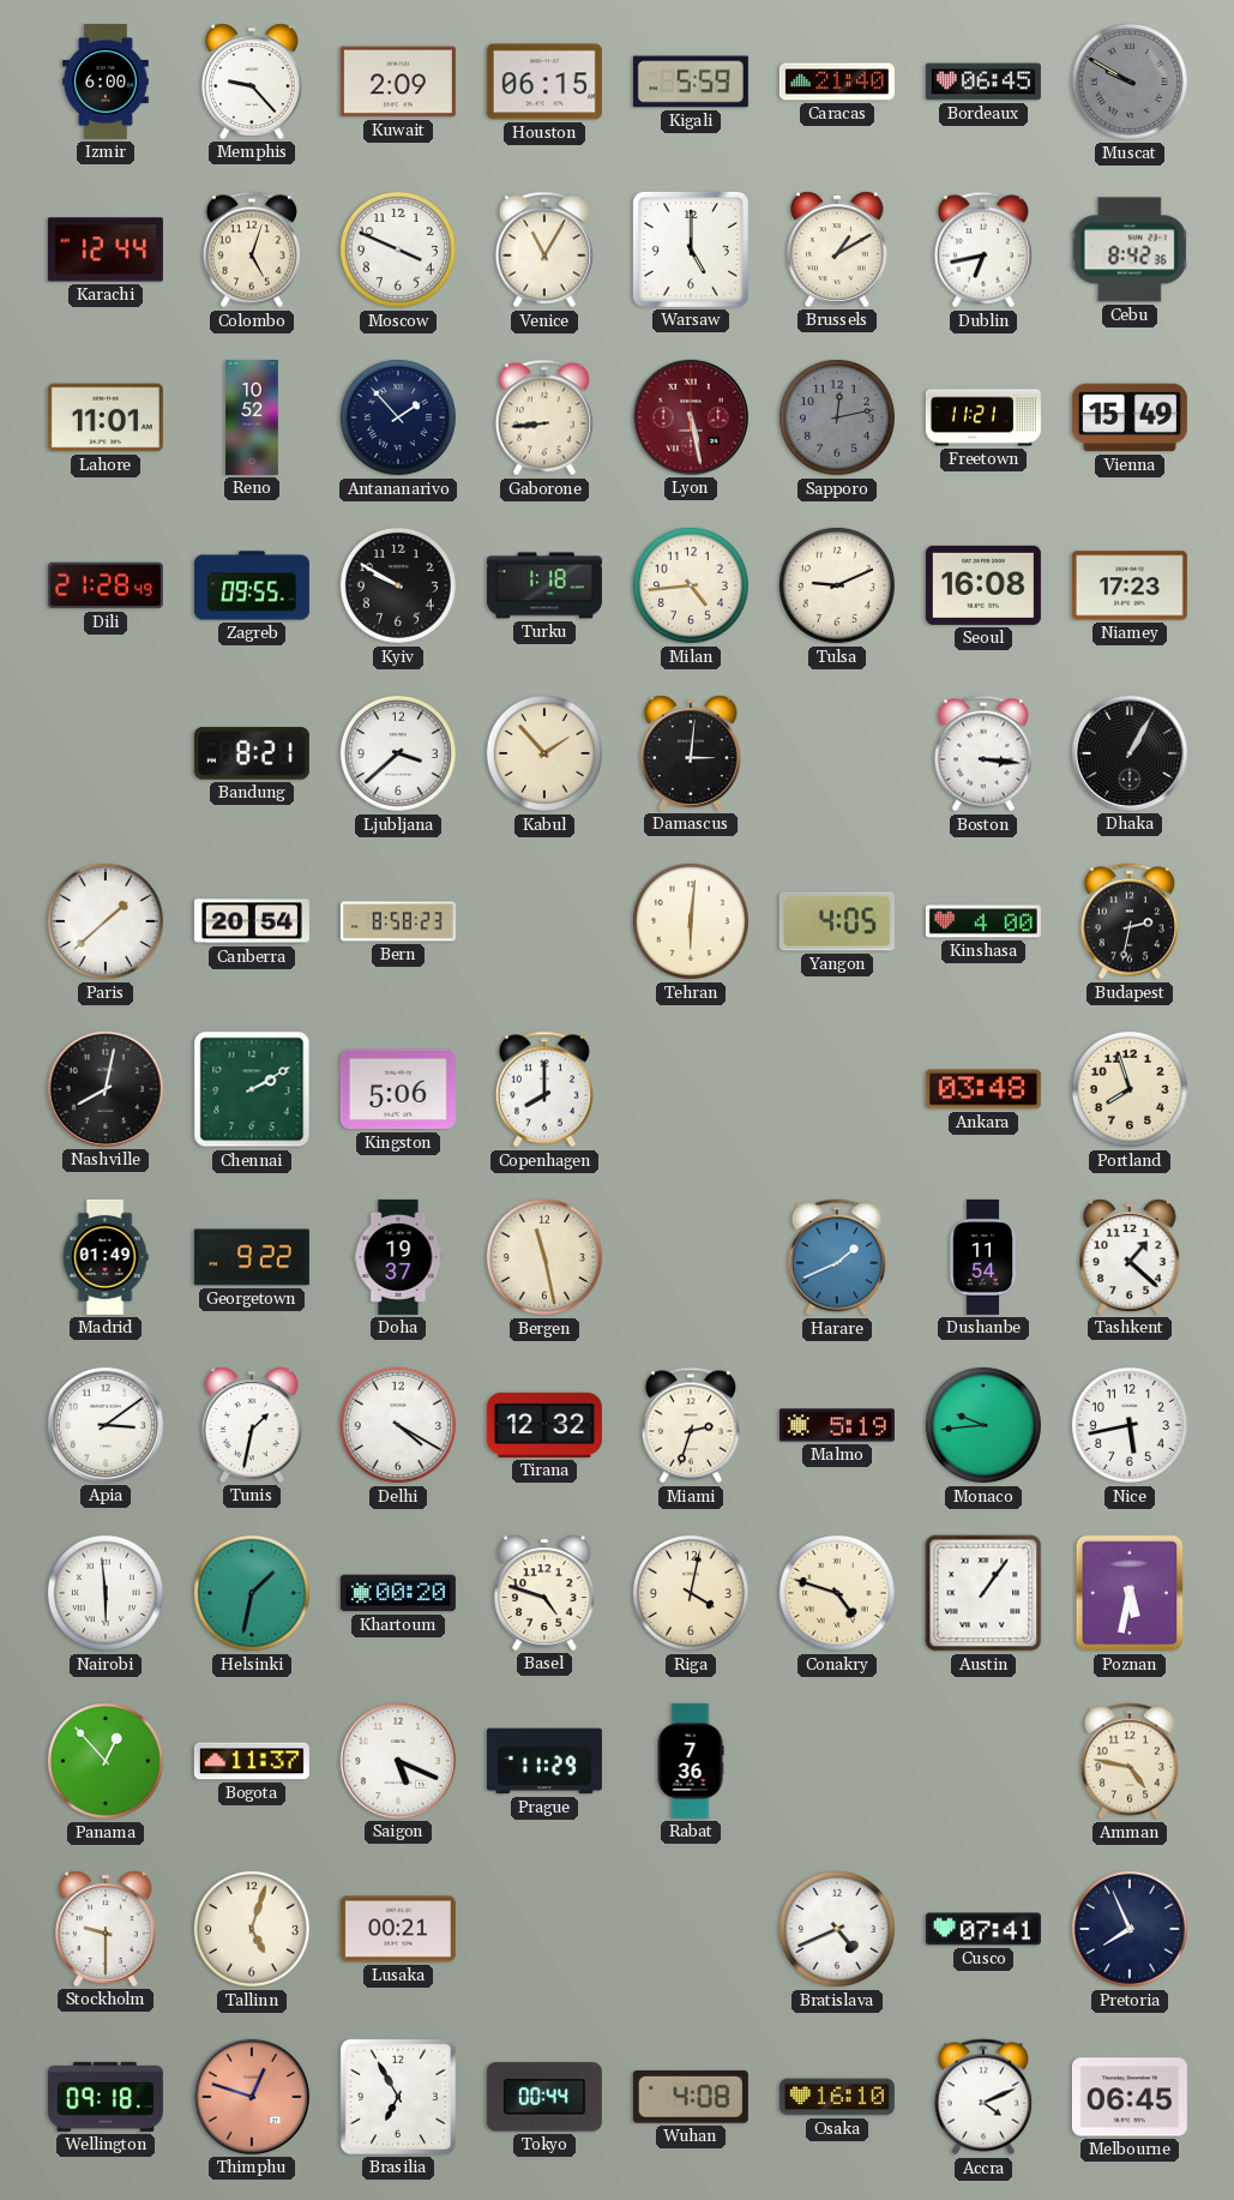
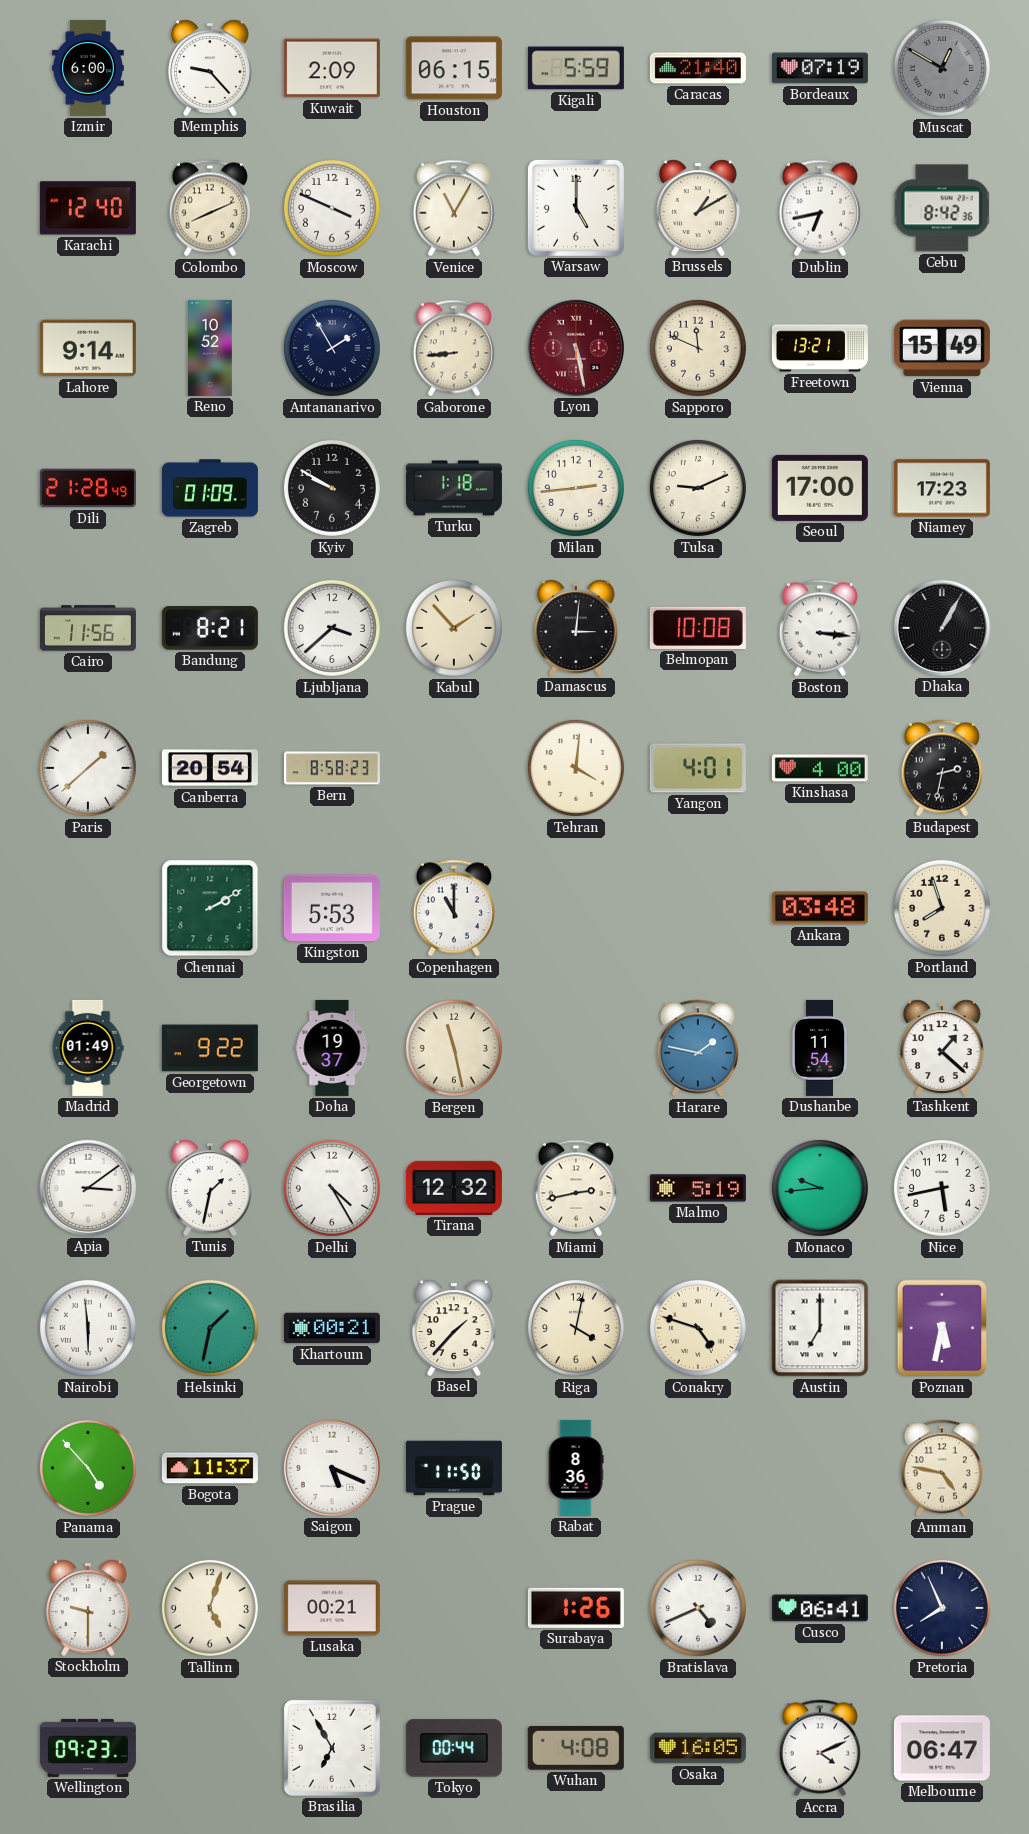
Bordeaux: 06:45 -> 07:19
Muscat: 9:50 -> 12:50
Karachi: 12:44 -> 12:40
Colombo: 5:03 -> 8:11
Lahore: 11:01 -> 9:14
Antananarivo: 1:53 -> 1:55
Sapporo: 12:13 -> 11:49
Sapporo dial: grey -> cream
Freetown: 11:21 -> 13:21
Zagreb: 09:55 -> 01:09
Milan: 4:44 -> 2:44
Seoul: 16:08 -> 17:00
Cairo: none -> 11:56
Belmopan: none -> 10:08
Tehran: 6:01 -> 4:01
Yangon: 4:05 -> 4:01
Nashville: 8:02 -> none
Kingston: 5:06 -> 5:53
Copenhagen: 8:00 -> 11:00
Harare: 1:41 -> 1:47
Delhi: 4:20 -> 4:25
Miami: 2:33 -> 2:43
Khartoum: 00:20 -> 00:21
Basel: 4:48 -> 1:37
Austin: 1:06 -> 7:00
Panama: 12:53 -> 4:53
Prague: 11:29 -> 11:50
Rabat: 7:36 -> 8:36
Surabaya: none -> 1:26
Cusco: 07:41 -> 06:41
Wellington: 09:18 -> 09:23
Thimphu: 12:48 -> none
Osaka: 16:10 -> 16:05
Melbourne: 06:45 -> 06:47
